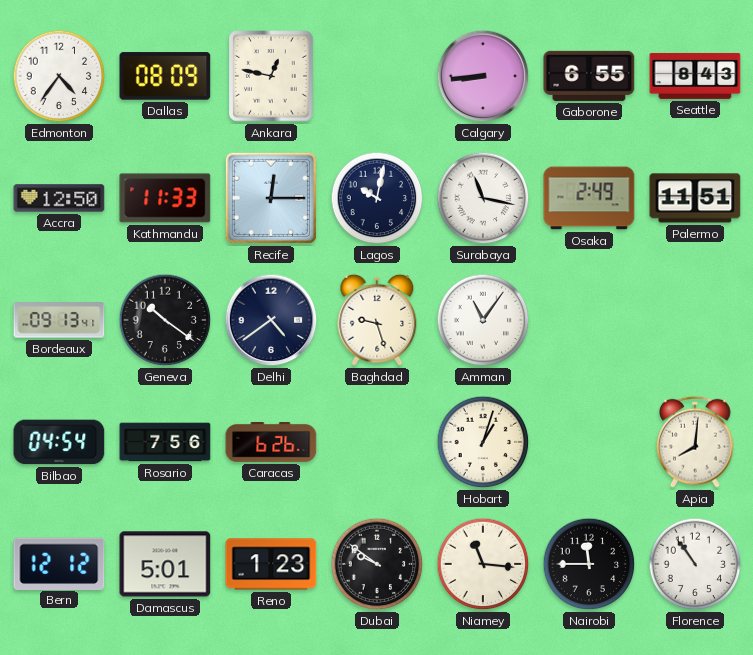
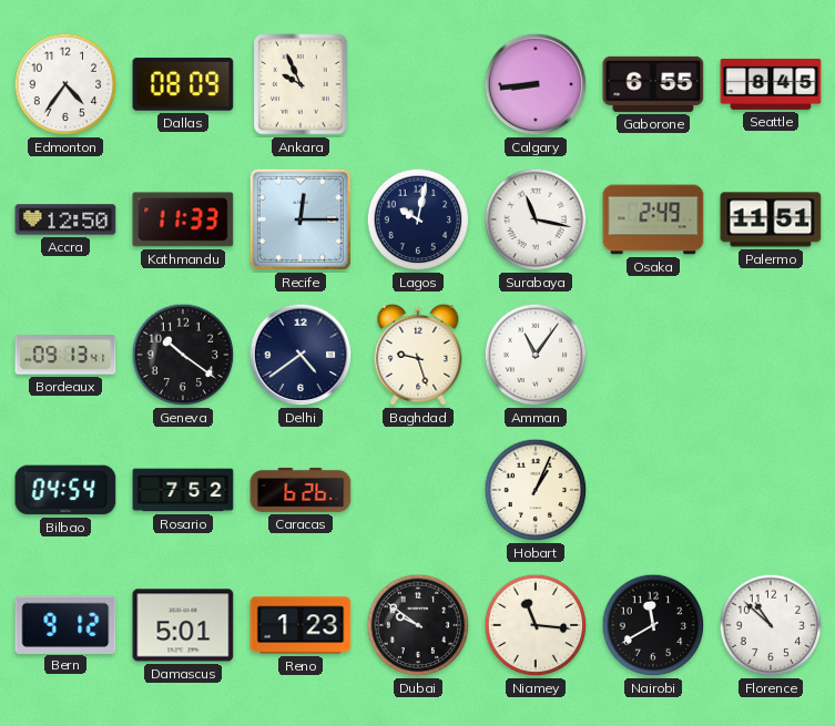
Ankara: 12:47 -> 9:56
Seattle: 8:43 -> 8:45
Rosario: 7:56 -> 7:52
Hobart: 1:03 -> 1:04
Apia: 8:01 -> none
Bern: 12:12 -> 9:12
Nairobi: 11:45 -> 11:40
Florence: 10:54 -> 10:52
